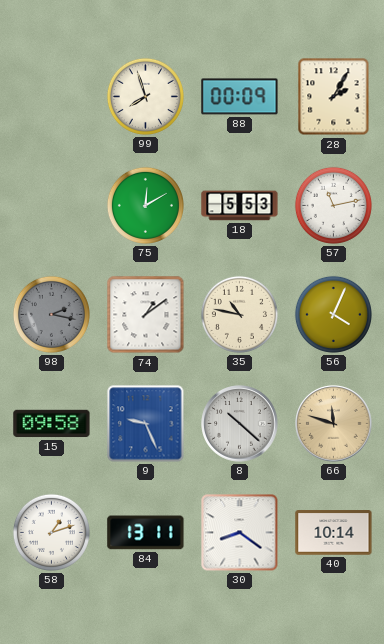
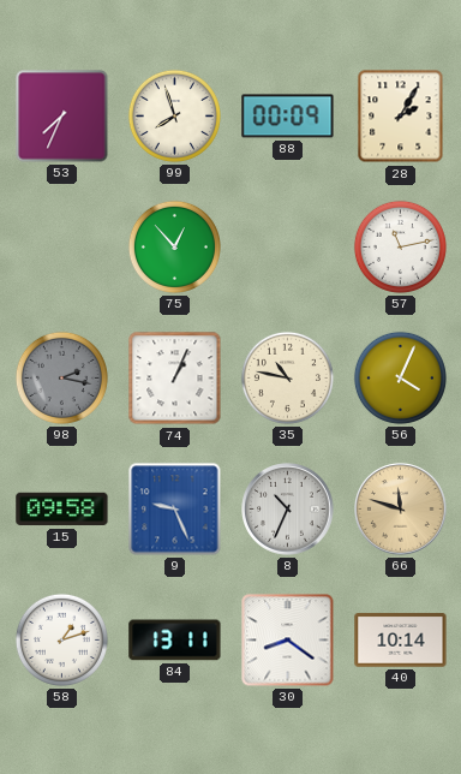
53: none -> 7:34
75: 12:10 -> 12:53
18: 5:53 -> none
74: 1:09 -> 1:04
8: 10:22 -> 10:34
